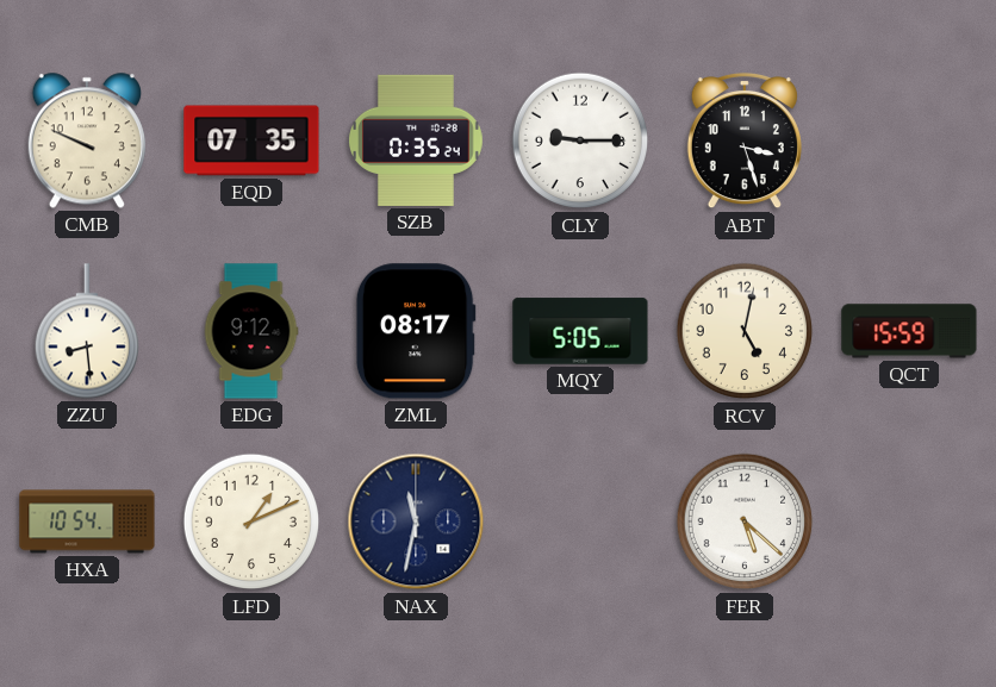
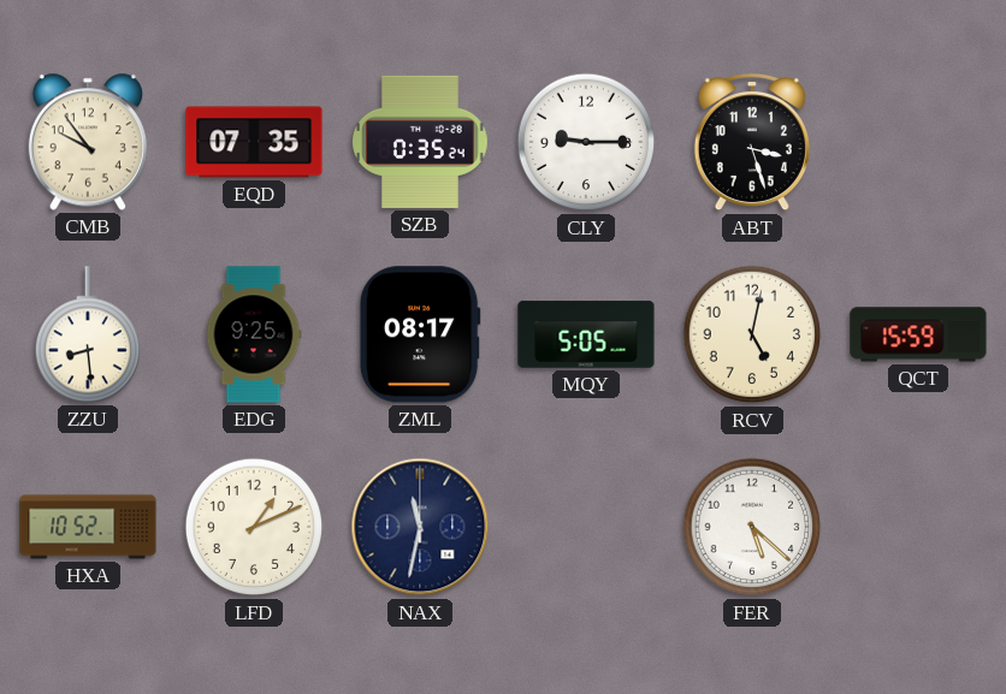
CMB: 9:49 -> 9:54
EDG: 9:12 -> 9:25
HXA: 10:54 -> 10:52
